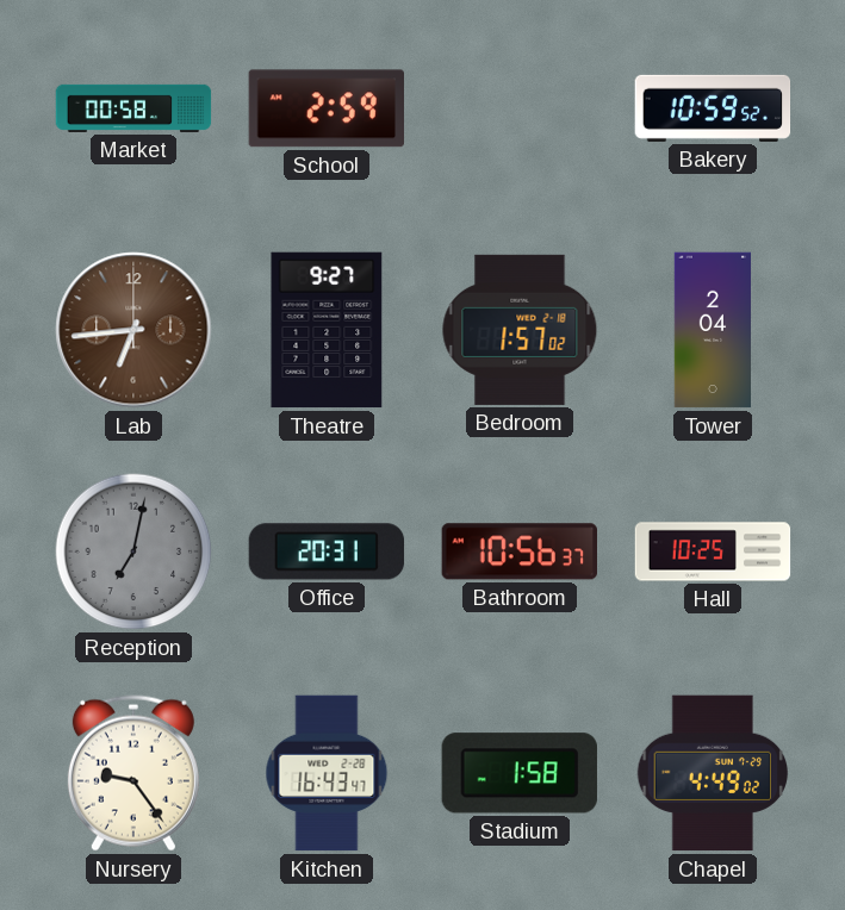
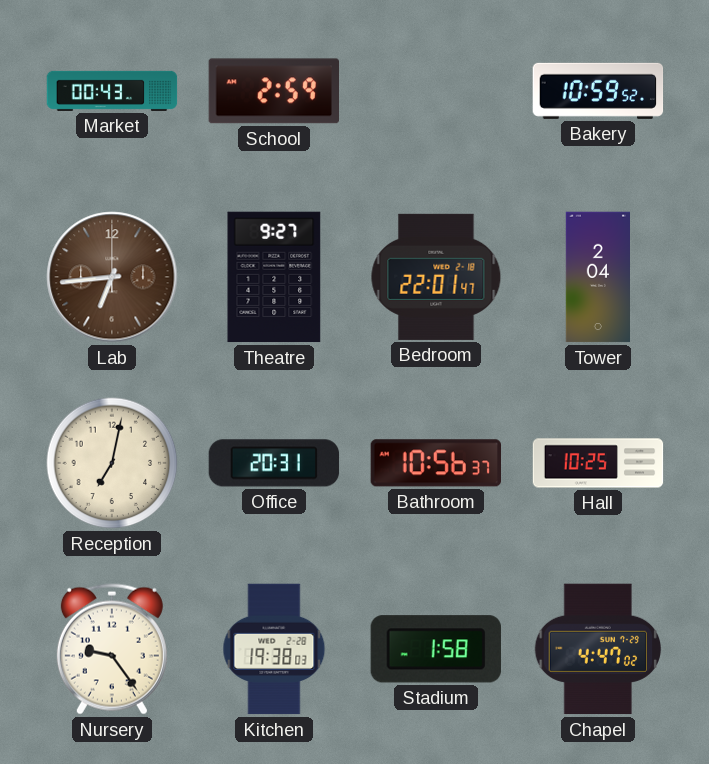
Market: 00:58 -> 00:43
Bedroom: 1:57 -> 22:01
Reception dial: grey -> cream
Kitchen: 16:43 -> 19:38
Chapel: 4:49 -> 4:47
